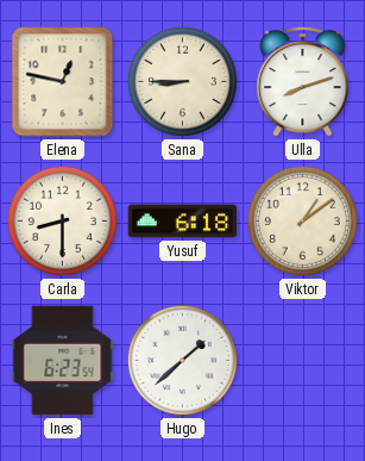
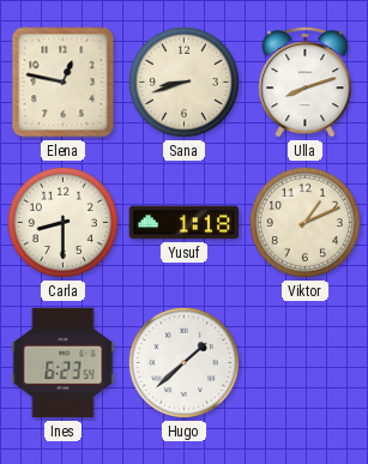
Sana: 8:45 -> 8:42
Yusuf: 6:18 -> 1:18
Viktor: 1:09 -> 1:11
